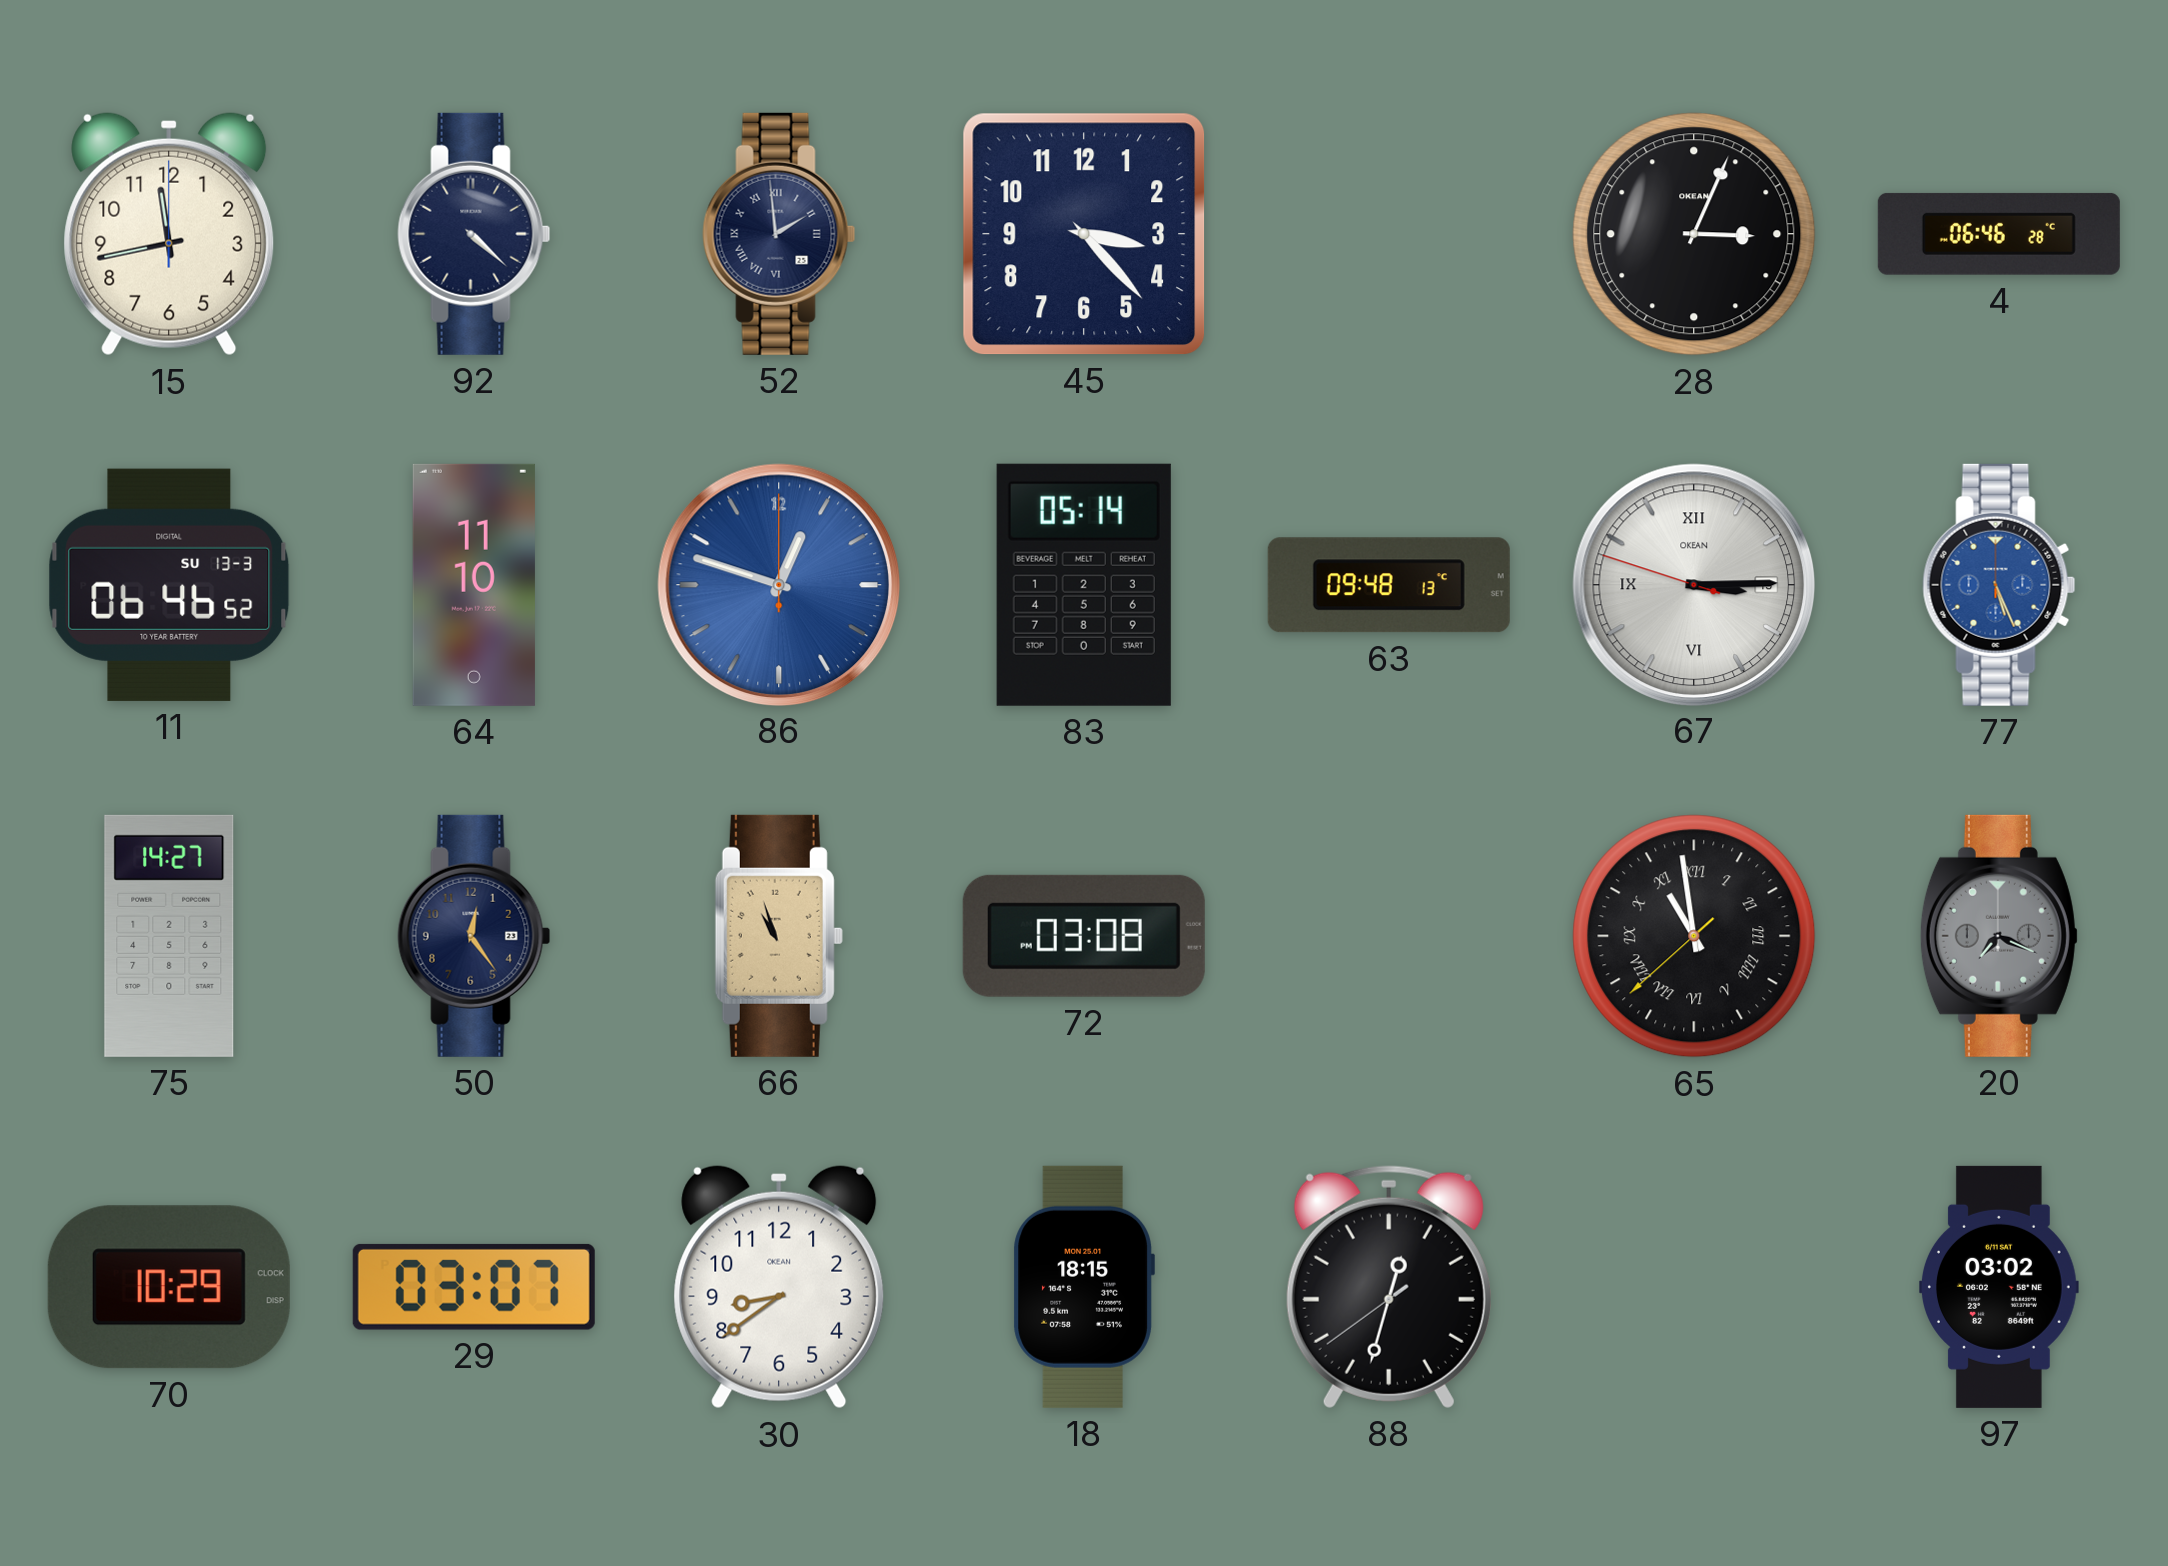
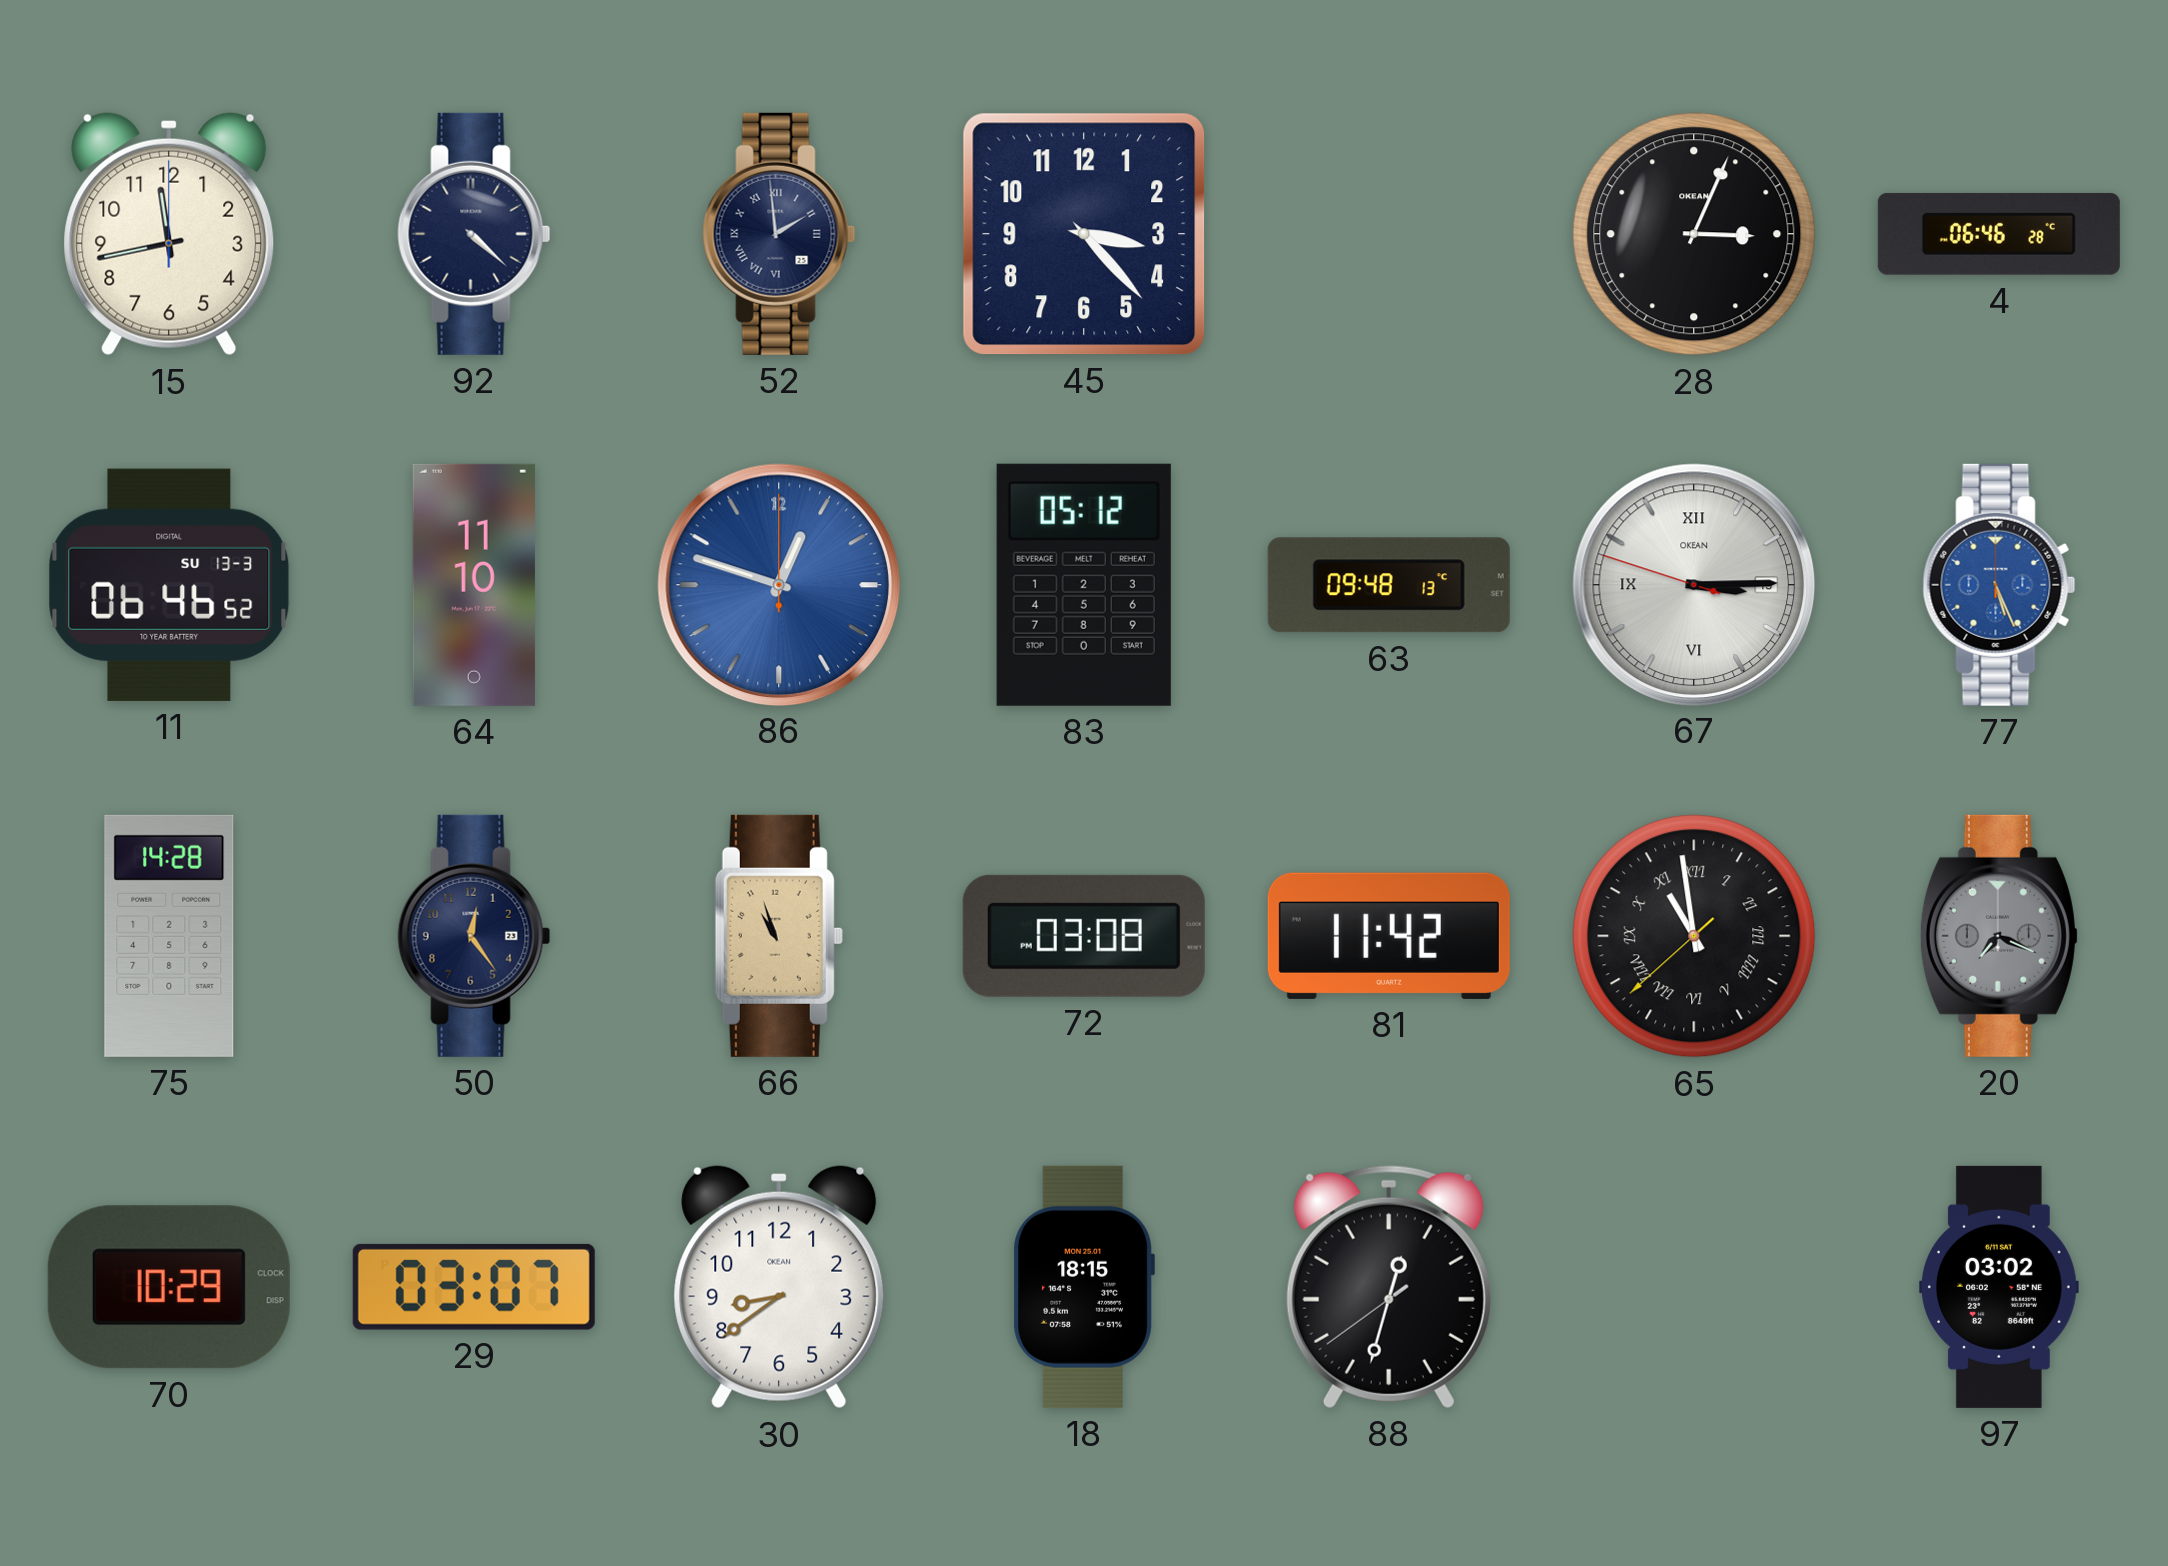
83: 05:14 -> 05:12
75: 14:27 -> 14:28
81: none -> 11:42
